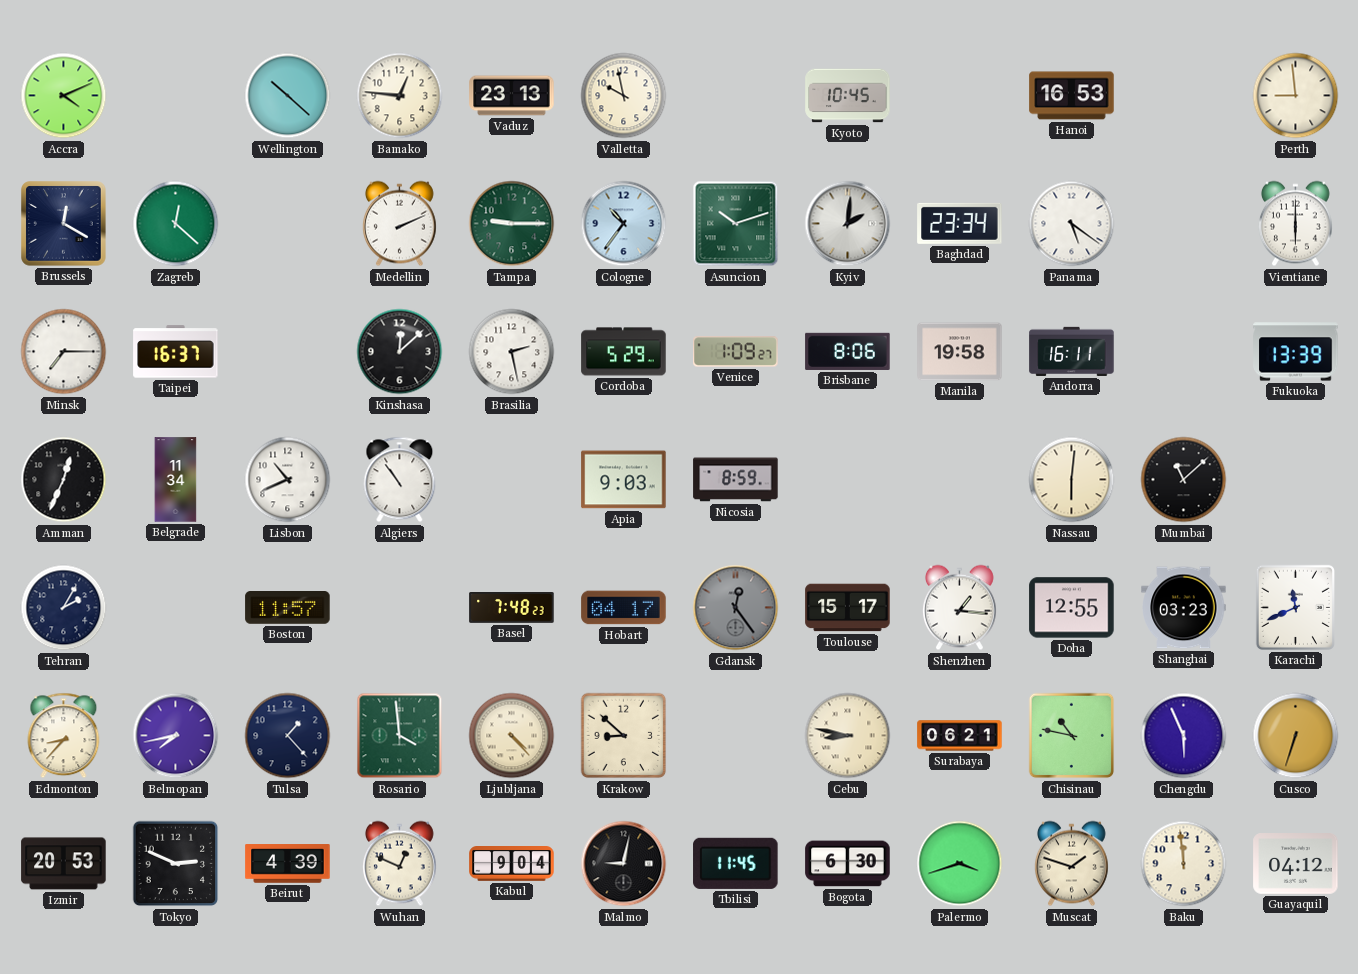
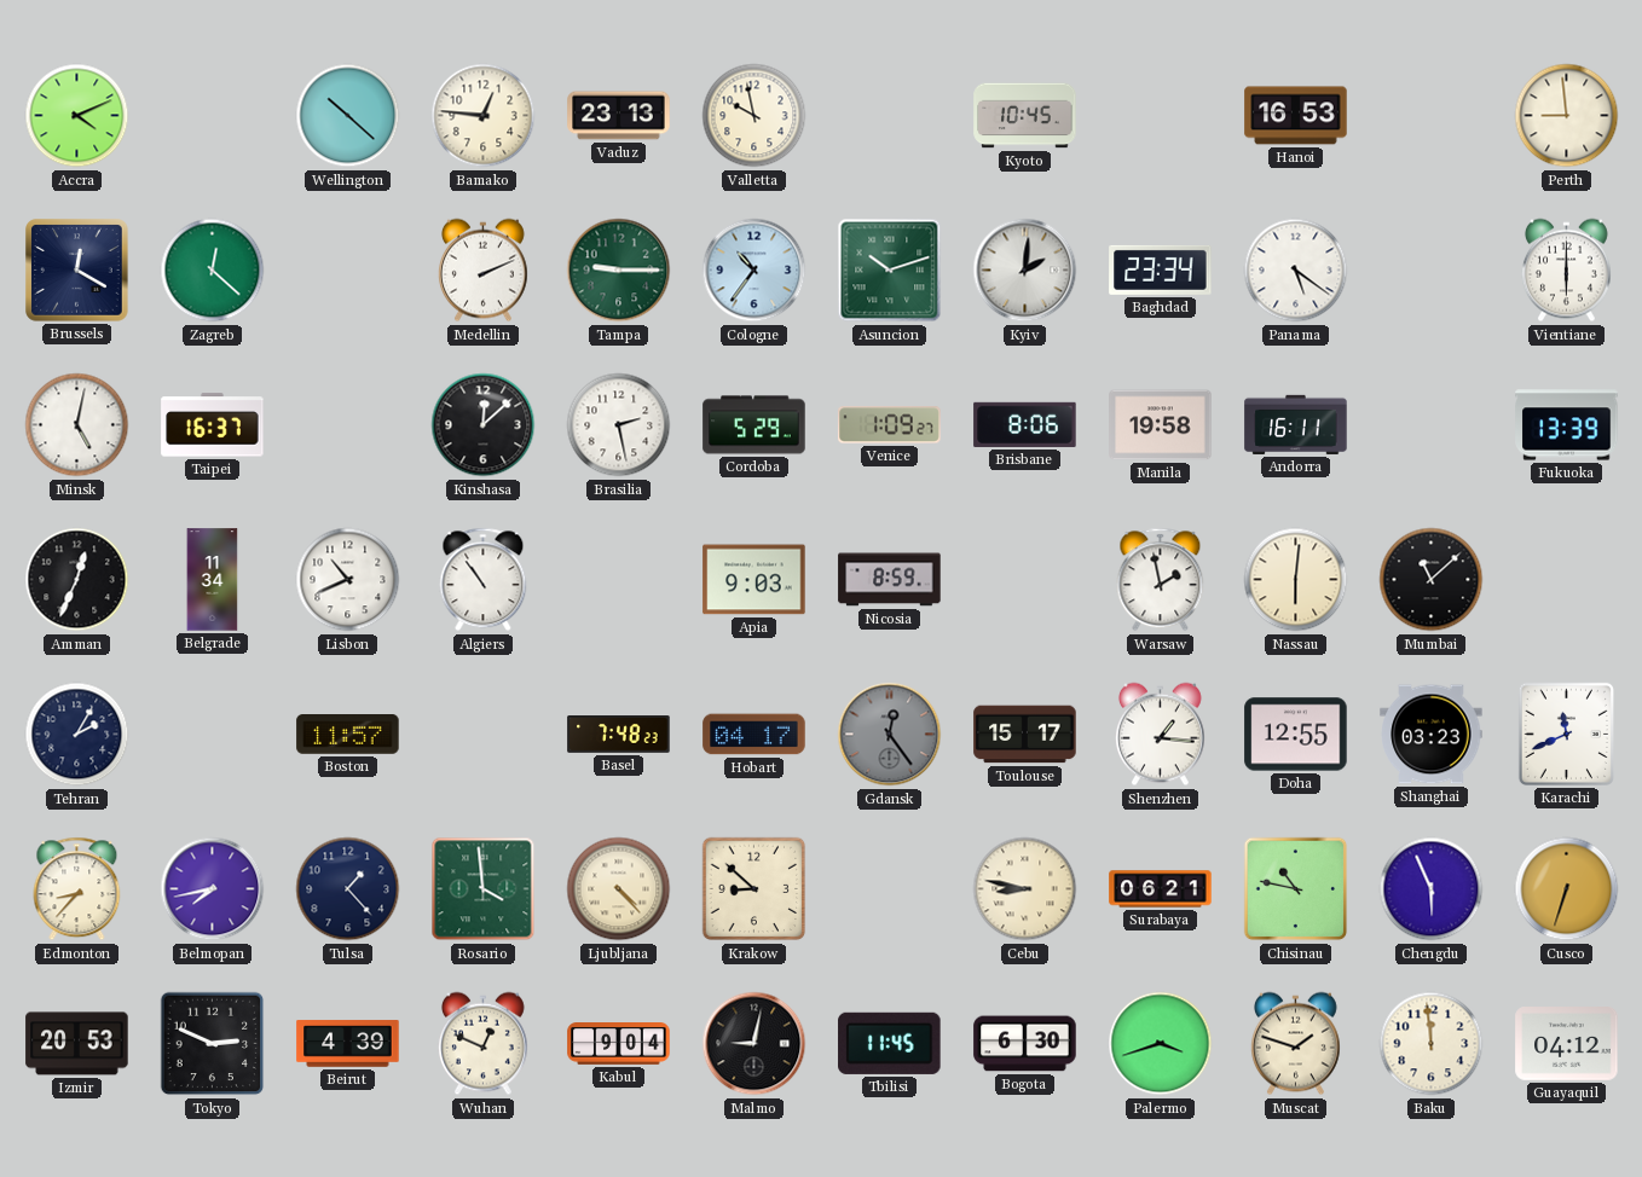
Minsk: 7:15 -> 5:02
Warsaw: none -> 1:58
